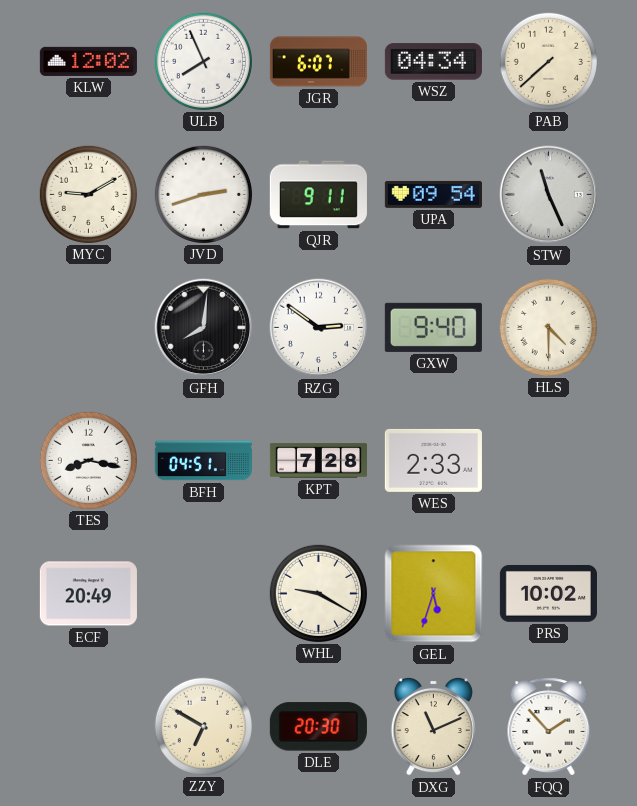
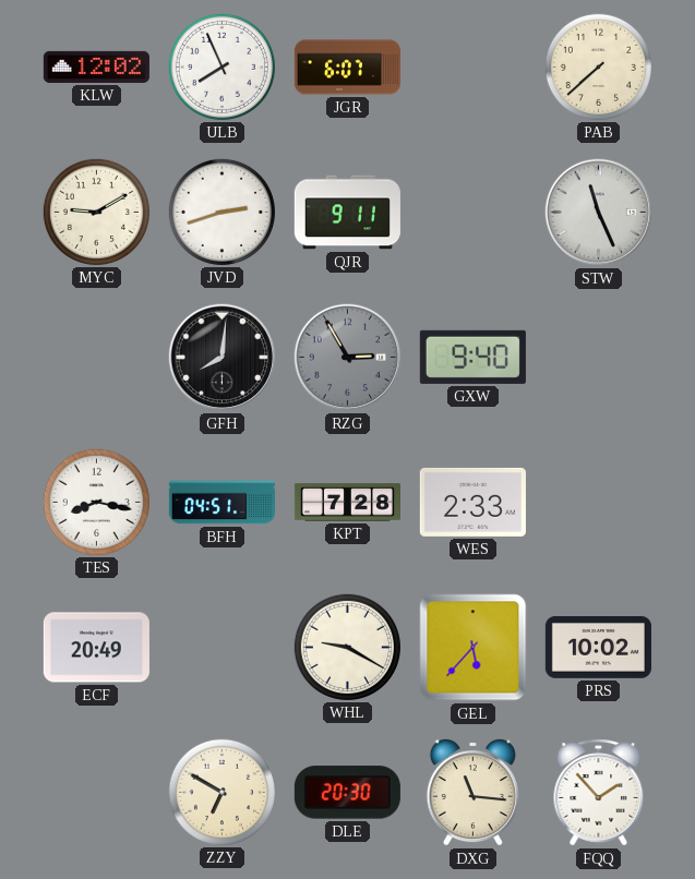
WSZ: 04:34 -> none
UPA: 09:54 -> none
RZG: 2:51 -> 2:55
RZG dial: white -> grey
HLS: 4:30 -> none
GEL: 5:33 -> 5:37
DXG: 11:11 -> 11:16
